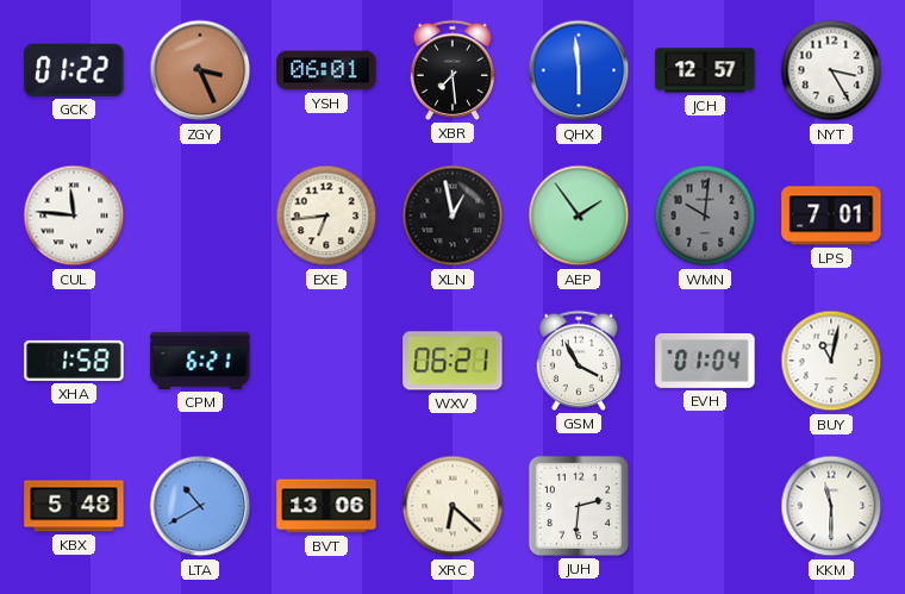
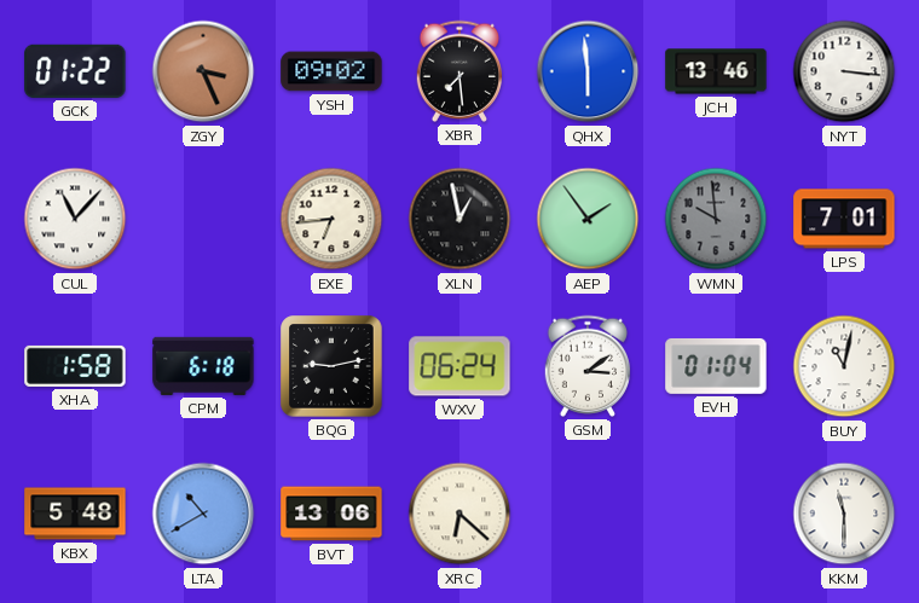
YSH: 06:01 -> 09:02
JCH: 12:57 -> 13:46
NYT: 3:25 -> 3:16
CUL: 11:46 -> 11:07
WMN: 10:01 -> 9:59
CPM: 6:21 -> 6:18
BQG: none -> 9:13
WXV: 06:21 -> 06:24
GSM: 3:55 -> 3:09
JUH: 2:31 -> none
